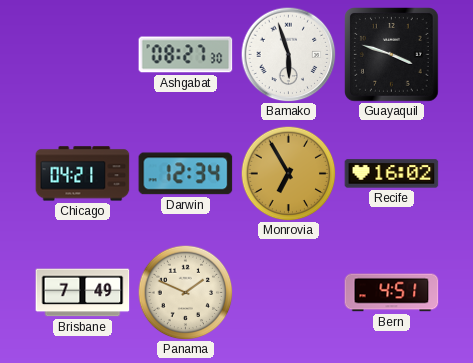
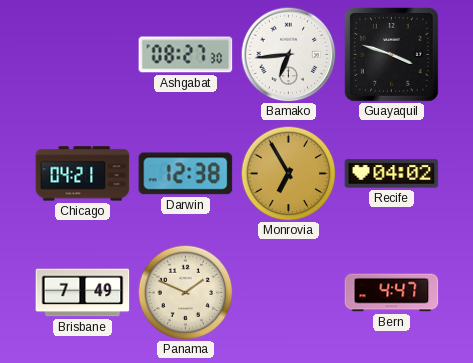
Bamako: 5:57 -> 6:44
Darwin: 12:34 -> 12:38
Recife: 16:02 -> 04:02
Bern: 4:51 -> 4:47
